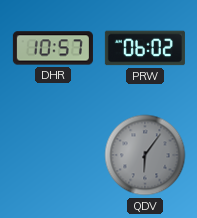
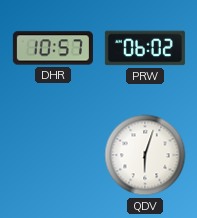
QDV: 6:06 -> 6:03
QDV dial: grey -> white
